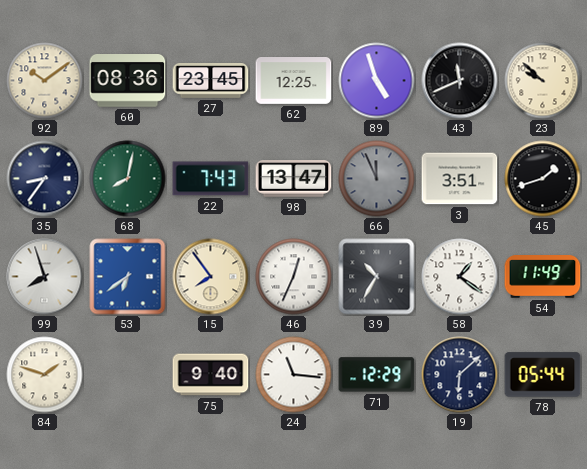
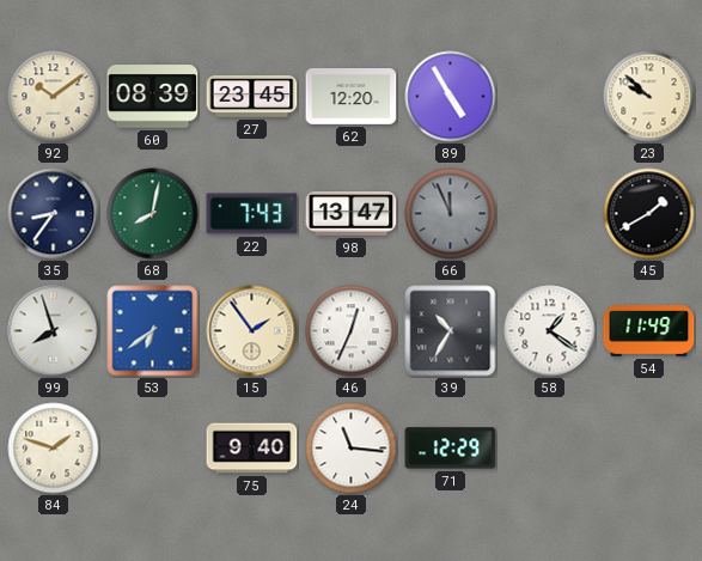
60: 08:36 -> 08:39
62: 12:25 -> 12:20
89: 4:57 -> 4:55
43: 11:41 -> none
3: 3:51 -> none
45: 1:42 -> 1:40
15: 7:54 -> 1:54
19: 6:08 -> none
78: 05:44 -> none
